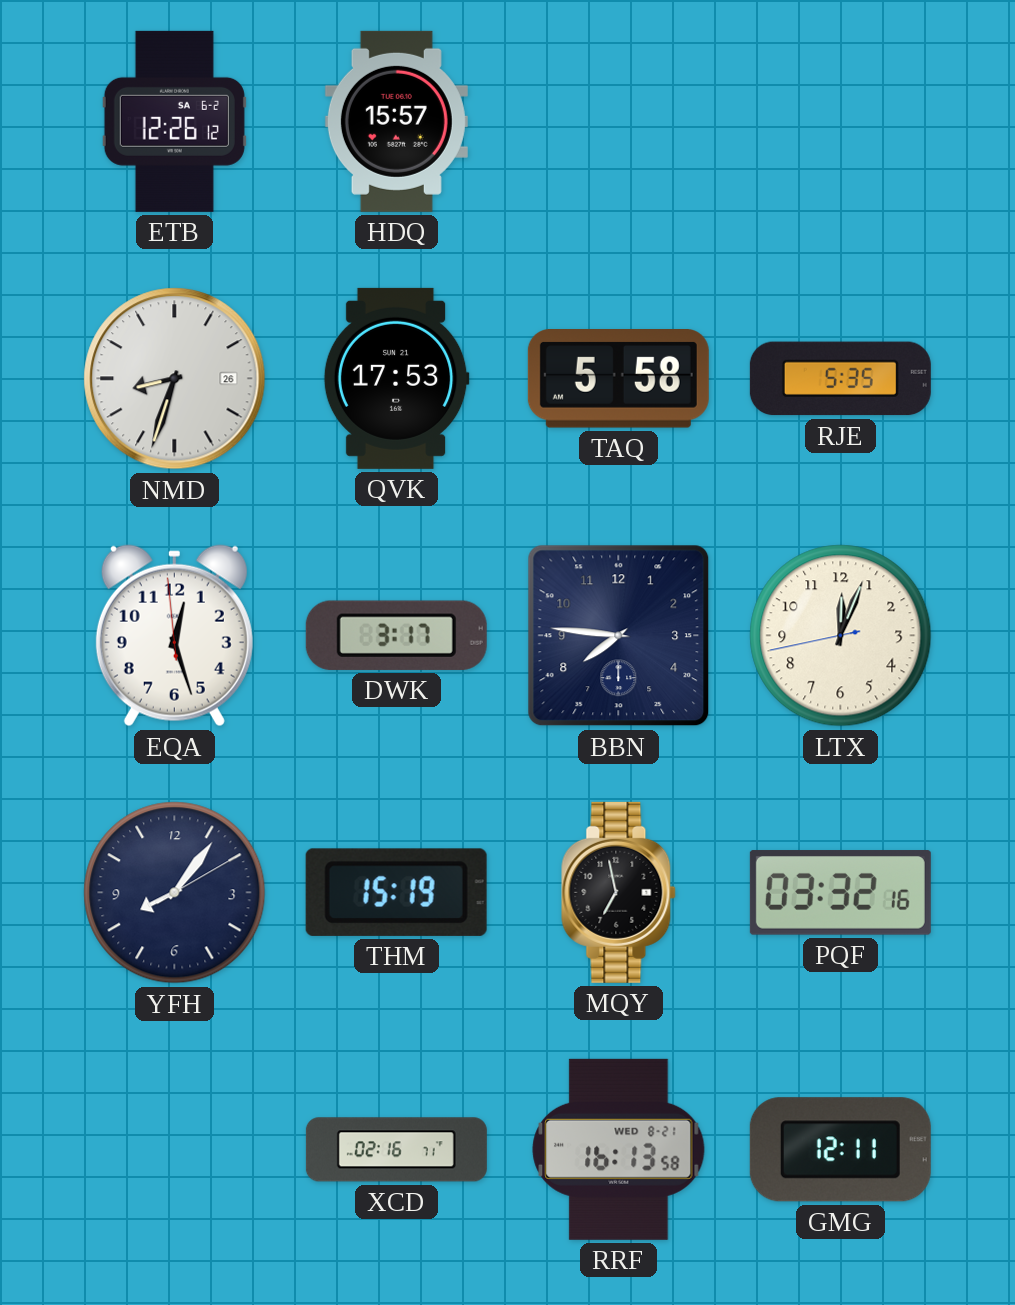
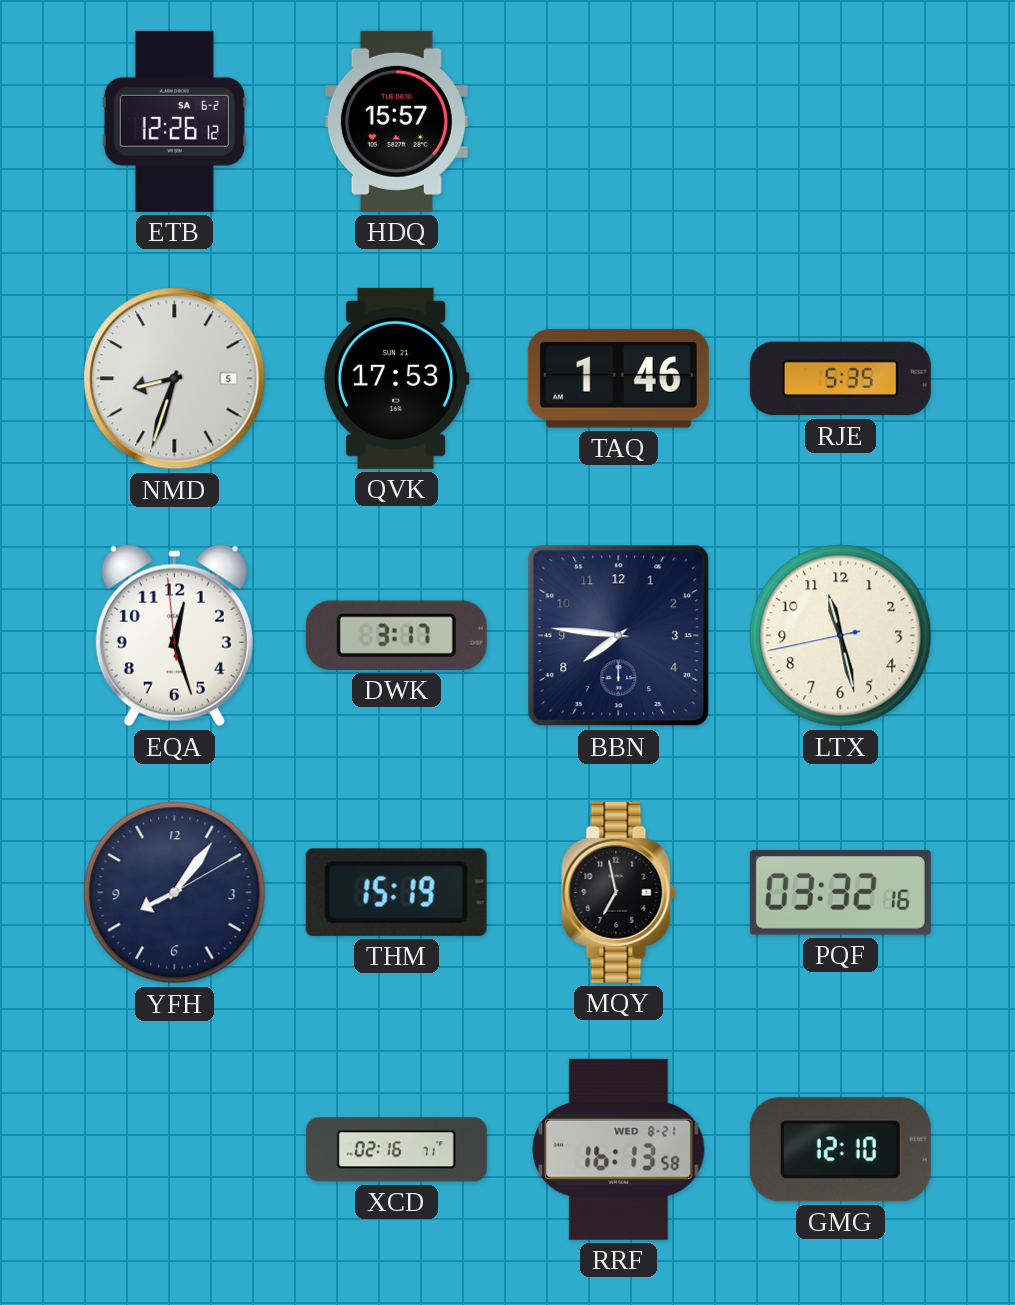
NMD date: 26 -> 5
TAQ: 5:58 -> 1:46
LTX: 12:03 -> 11:27
GMG: 12:11 -> 12:10
